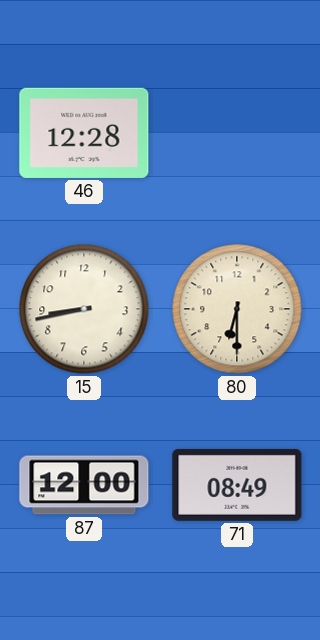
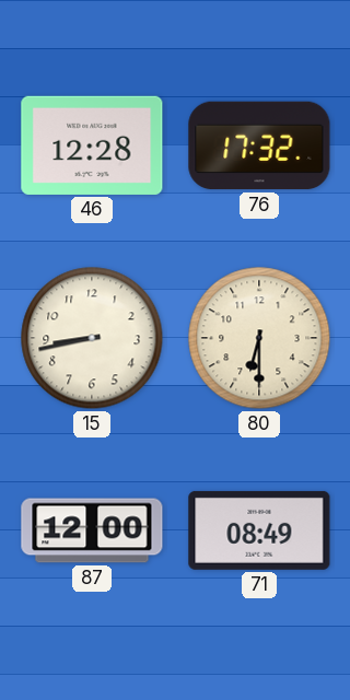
76: none -> 17:32
